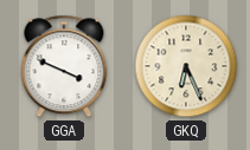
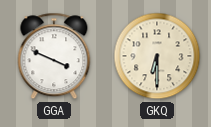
GKQ: 6:26 -> 6:30
